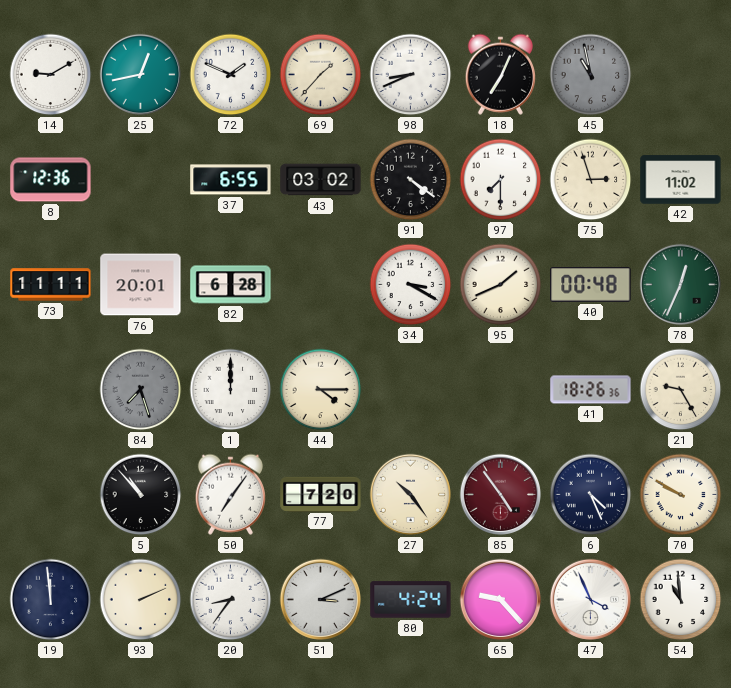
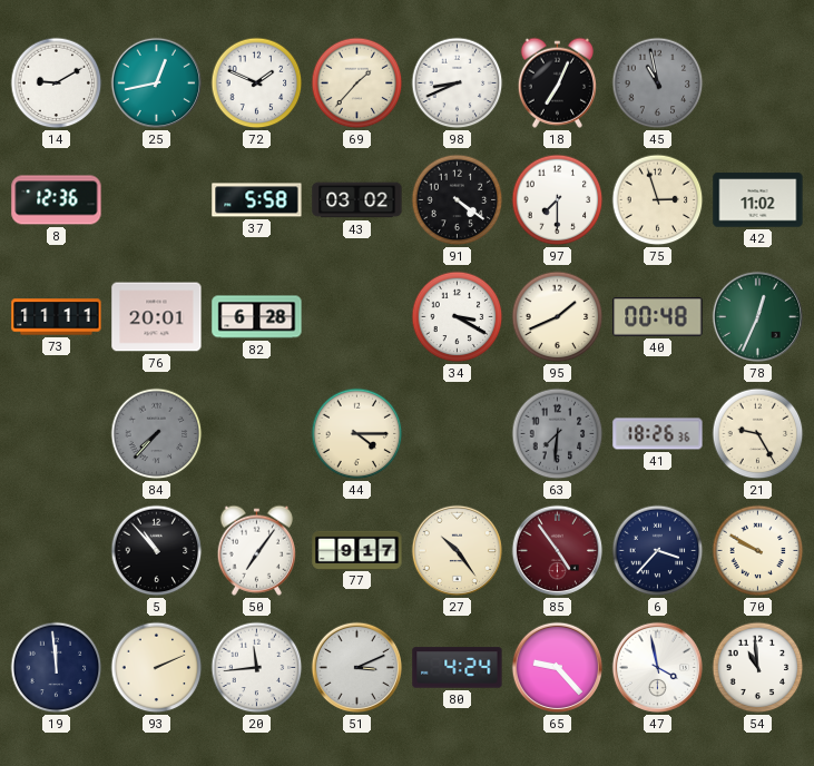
37: 6:55 -> 5:58
84: 7:27 -> 7:37
1: 12:00 -> none
63: none -> 7:31
77: 7:20 -> 9:17
6: 4:26 -> 3:37
20: 8:36 -> 11:44
47: 3:56 -> 3:58
